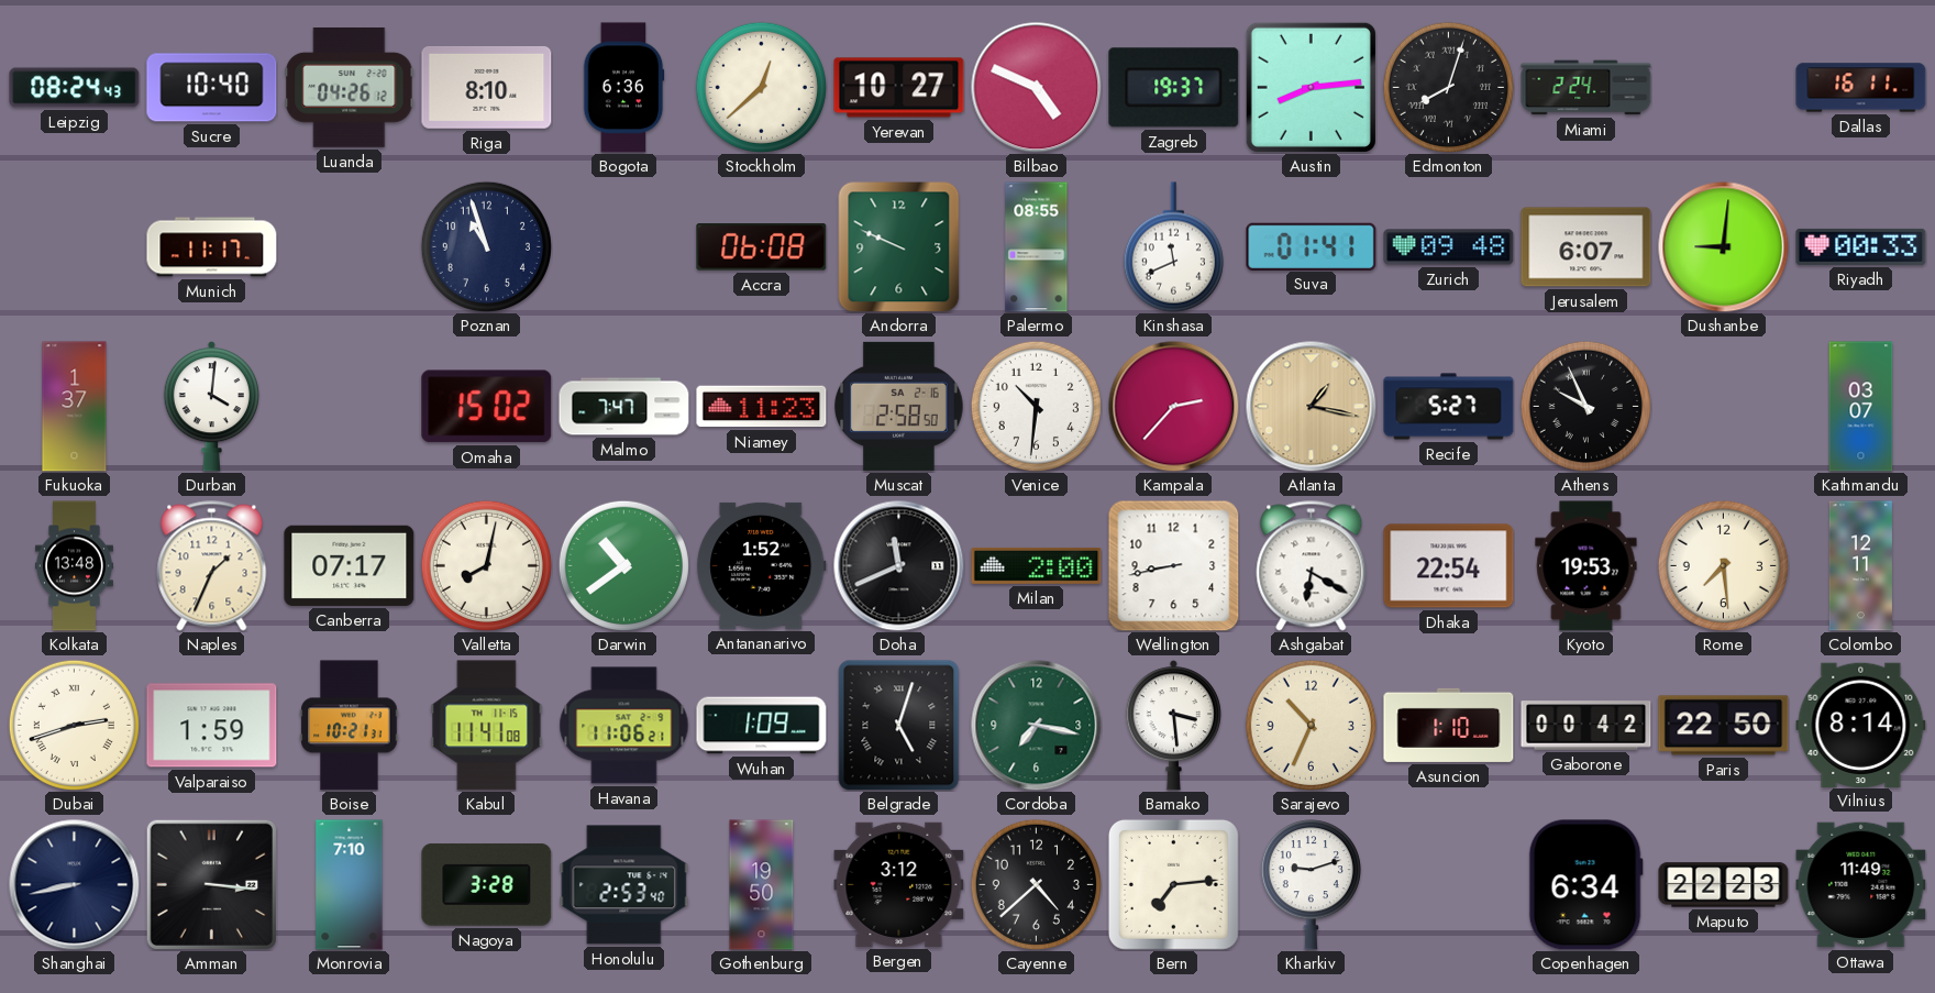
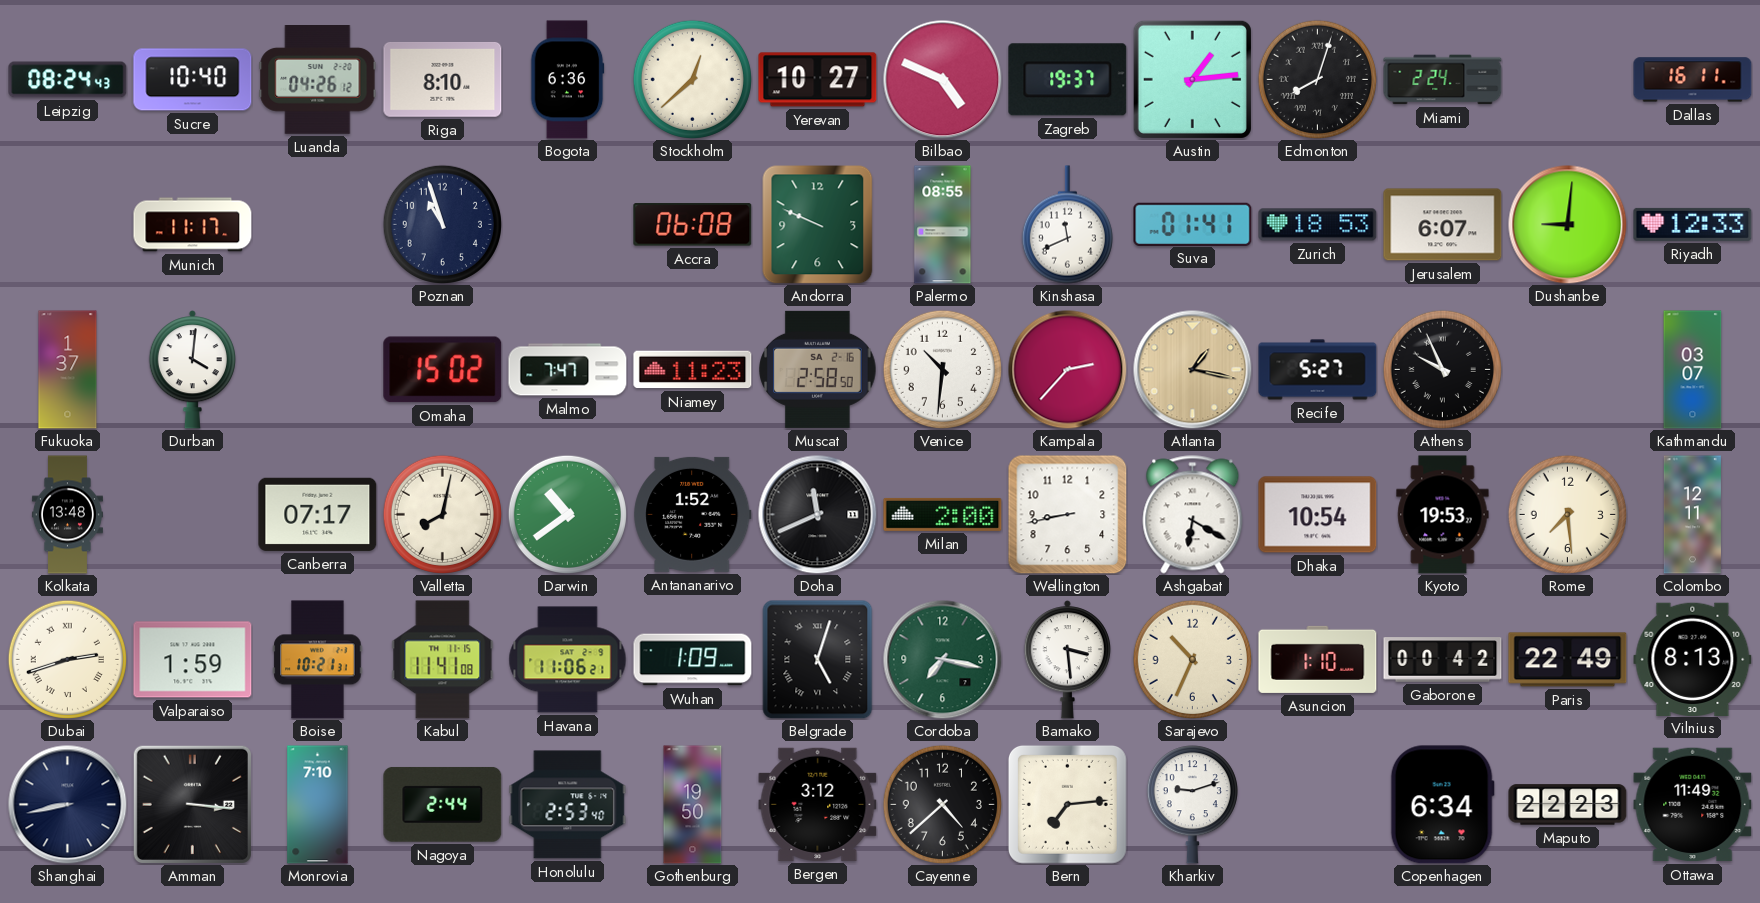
Austin: 8:14 -> 1:14
Zurich: 09:48 -> 18:53
Riyadh: 00:33 -> 12:33
Naples: 1:34 -> none
Dhaka: 22:54 -> 10:54
Paris: 22:50 -> 22:49
Vilnius: 8:14 -> 8:13
Nagoya: 3:28 -> 2:44
